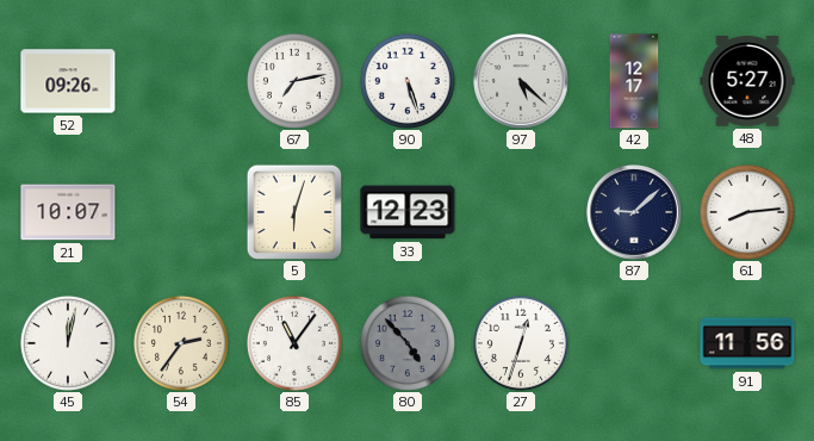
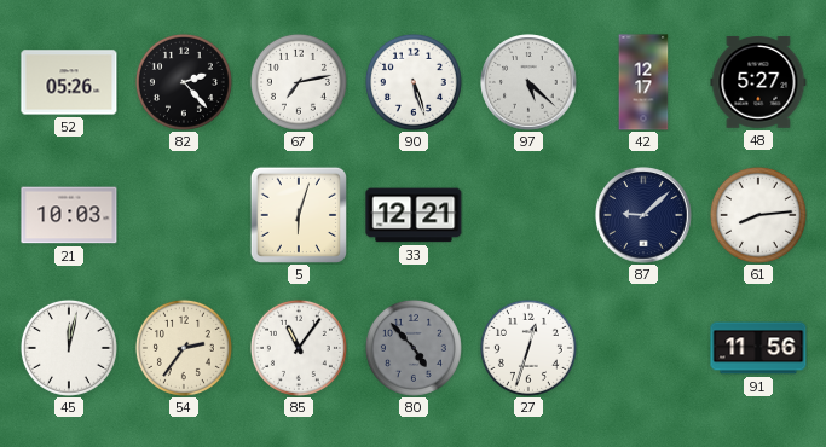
52: 09:26 -> 05:26
82: none -> 2:23
21: 10:07 -> 10:03
33: 12:23 -> 12:21
